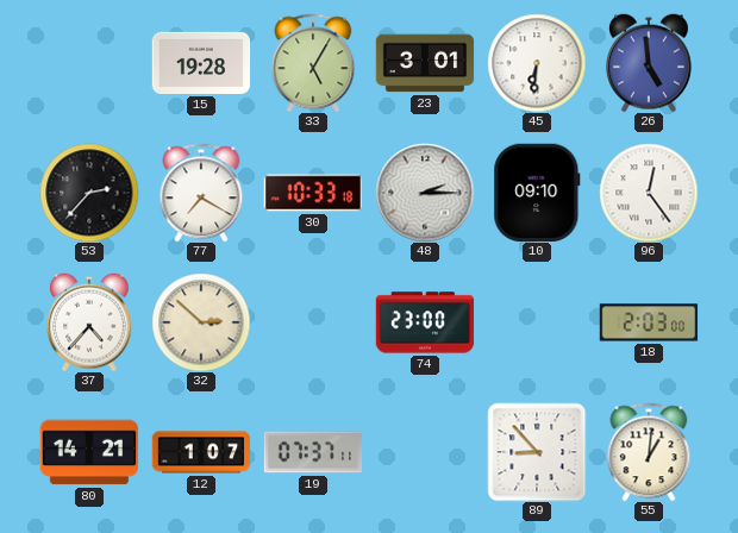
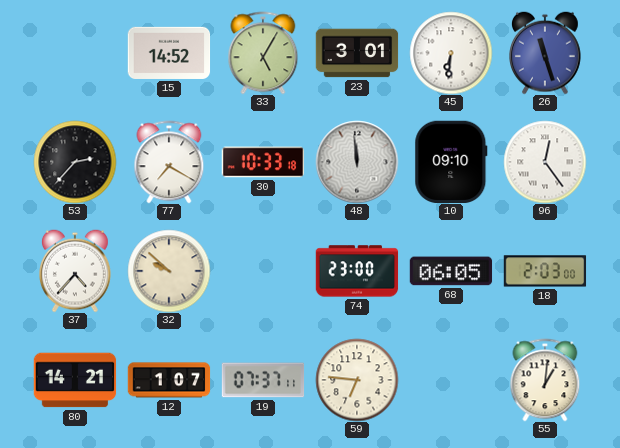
15: 19:28 -> 14:52
26: 4:59 -> 11:27
48: 2:15 -> 11:59
32: 2:52 -> 9:52
68: none -> 06:05
59: none -> 6:46
89: 8:53 -> none
